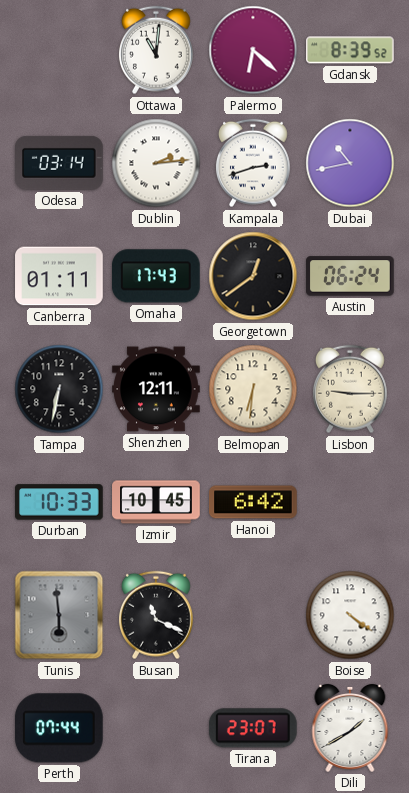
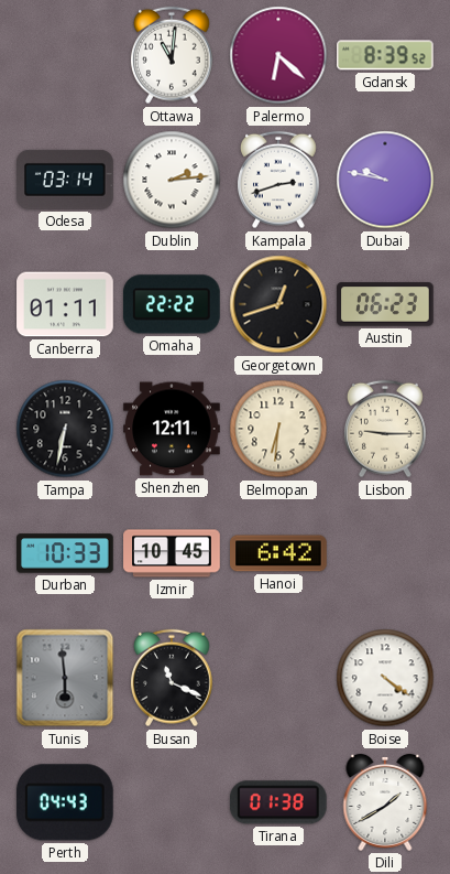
Dubai: 10:43 -> 9:47
Omaha: 17:43 -> 22:22
Georgetown: 12:39 -> 12:42
Austin: 06:24 -> 06:23
Perth: 07:44 -> 04:43
Tirana: 23:07 -> 01:38
